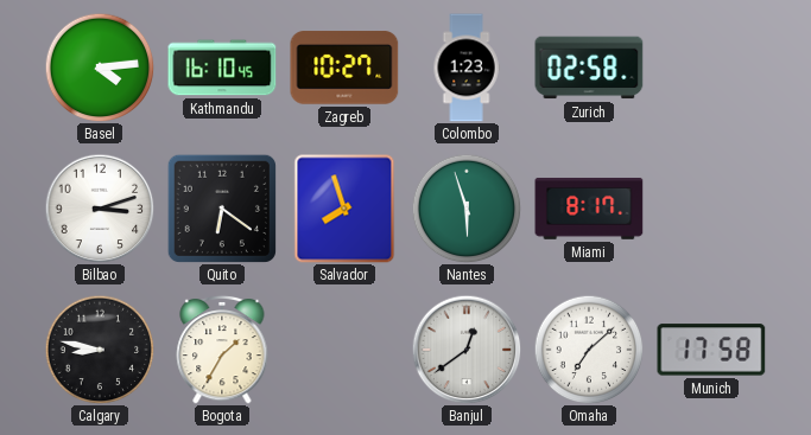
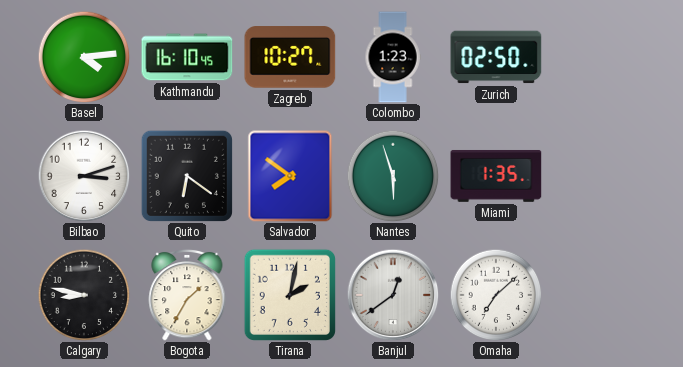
Zurich: 02:58 -> 02:50
Salvador: 7:57 -> 7:51
Miami: 8:17 -> 1:35
Tirana: none -> 2:02
Munich: 17:58 -> none
